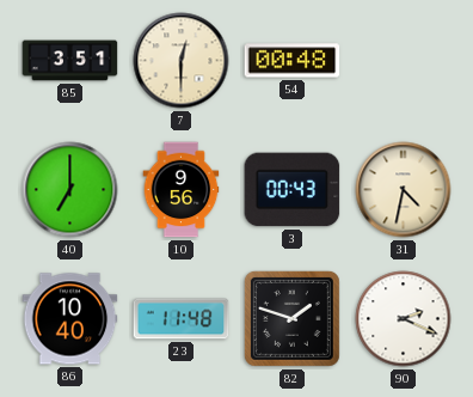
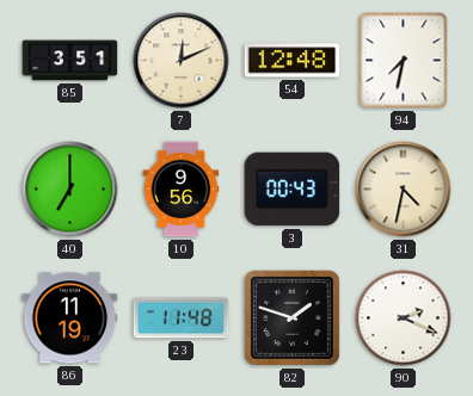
7: 12:30 -> 12:11
54: 00:48 -> 12:48
94: none -> 7:32
86: 10:40 -> 11:19
